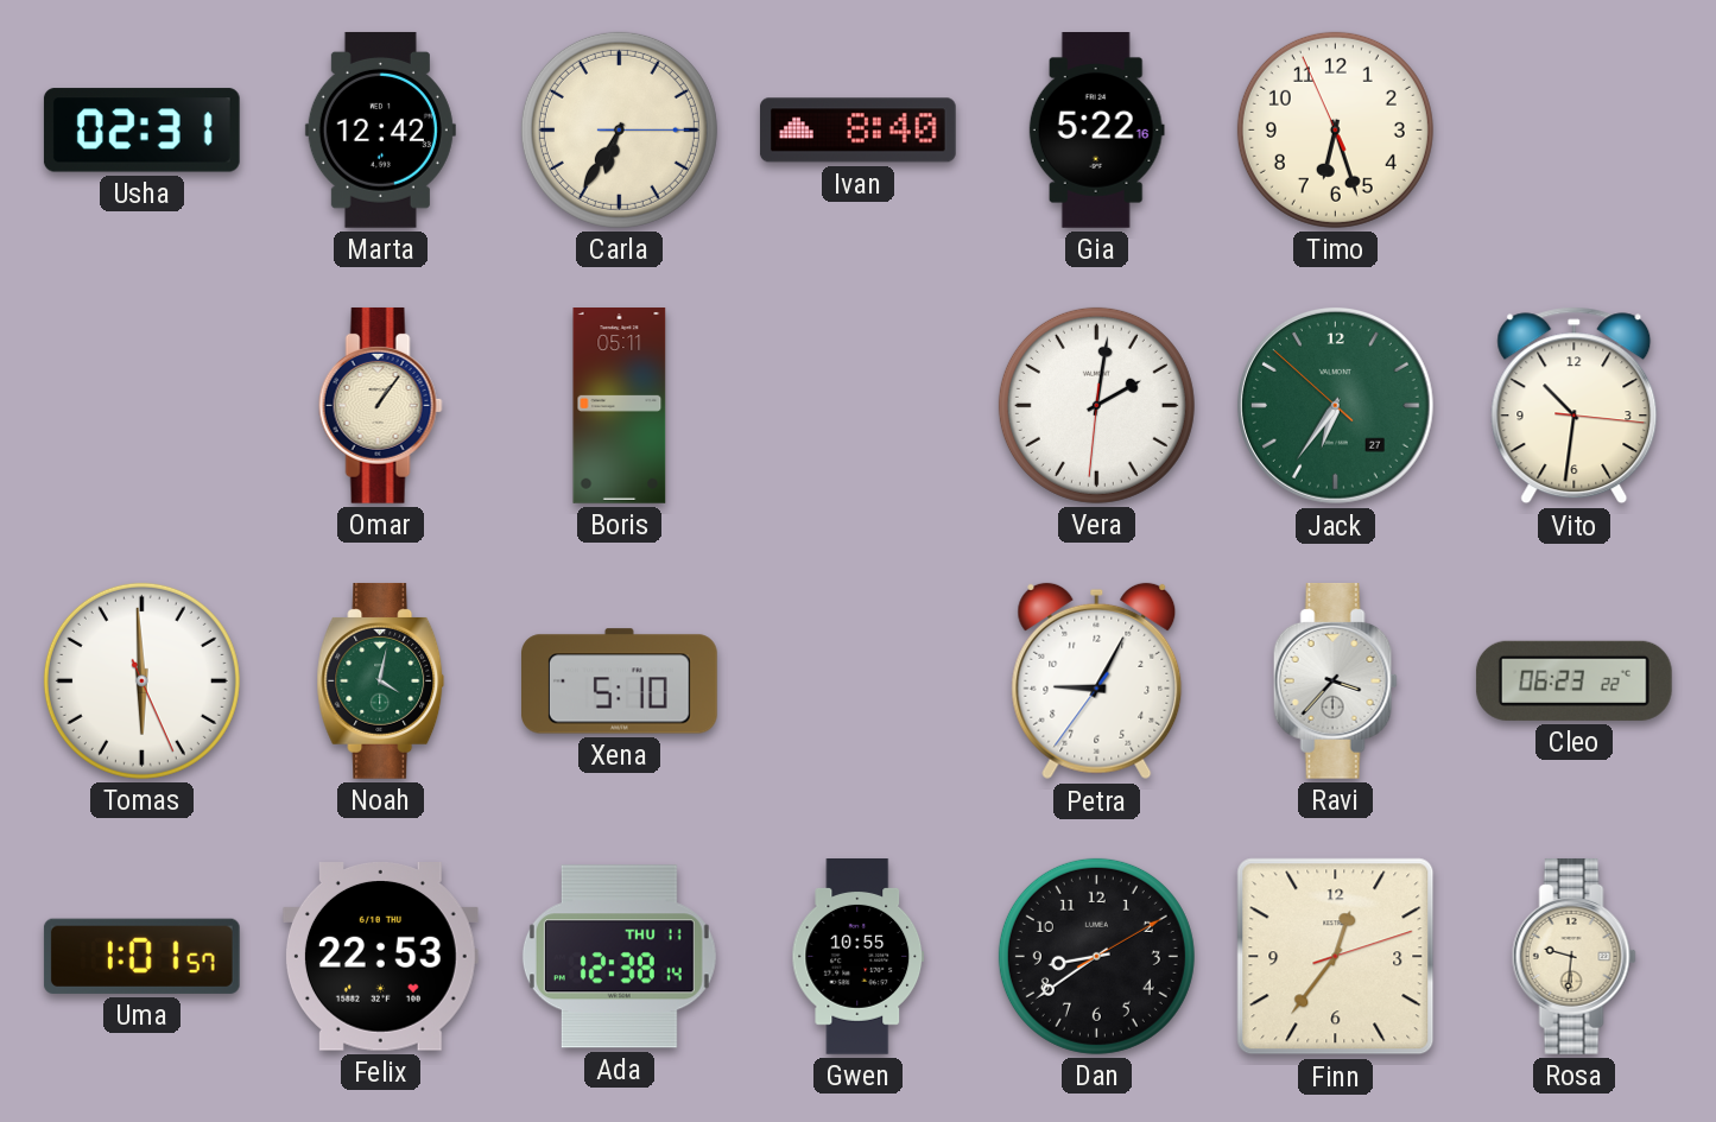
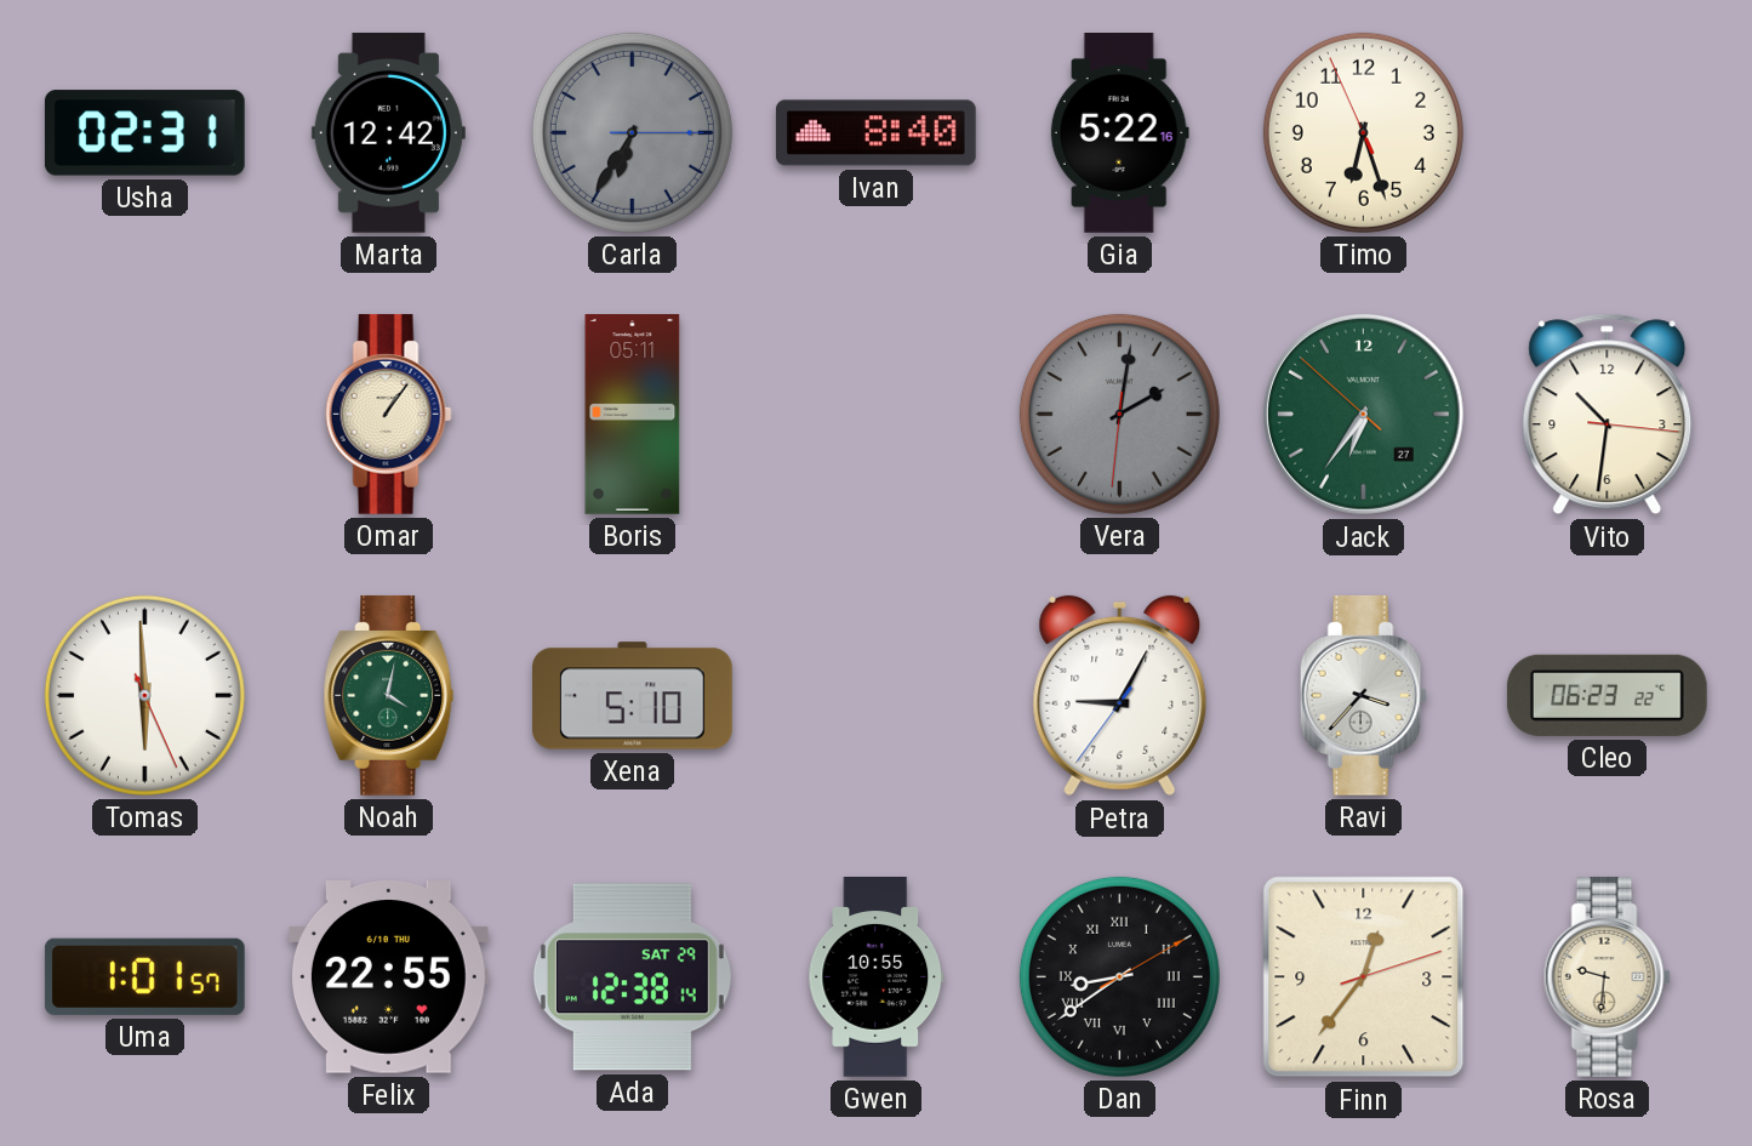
Carla dial: cream -> grey
Vera dial: white -> grey
Felix: 22:53 -> 22:55
Ada date: THU 11 -> SAT 29
Dan numerals: Arabic -> Roman
